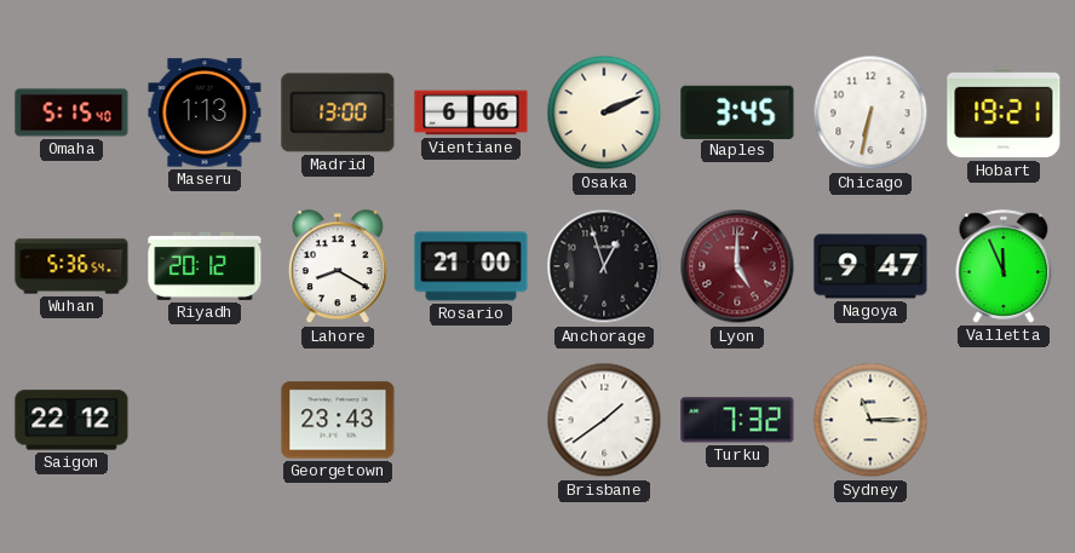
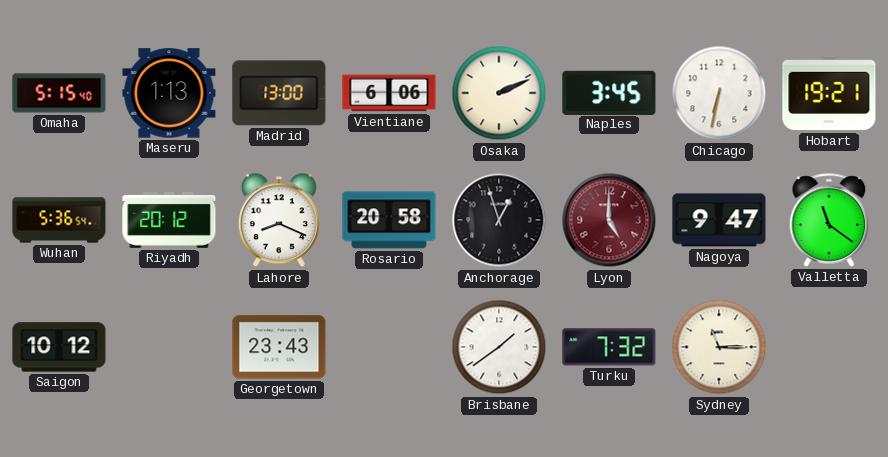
Lahore: 8:20 -> 8:19
Rosario: 21:00 -> 20:58
Valletta: 11:56 -> 11:21
Saigon: 22:12 -> 10:12
